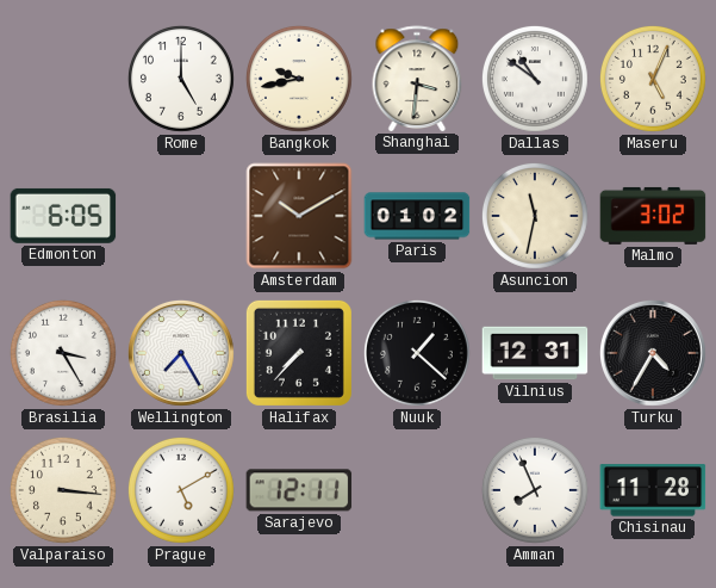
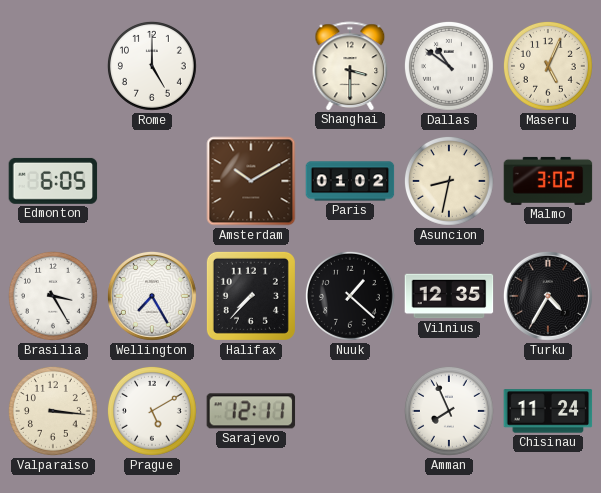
Bangkok: 9:43 -> none
Shanghai: 3:31 -> 3:30
Asuncion: 11:32 -> 8:32
Vilnius: 12:31 -> 12:35
Chisinau: 11:28 -> 11:24
